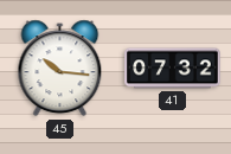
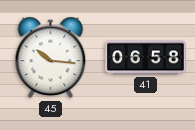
41: 07:32 -> 06:58
